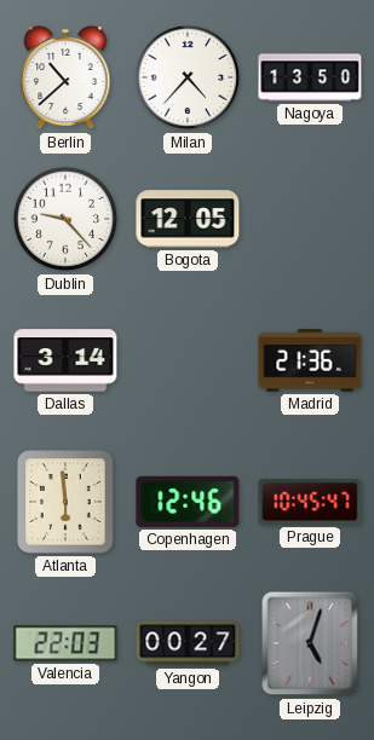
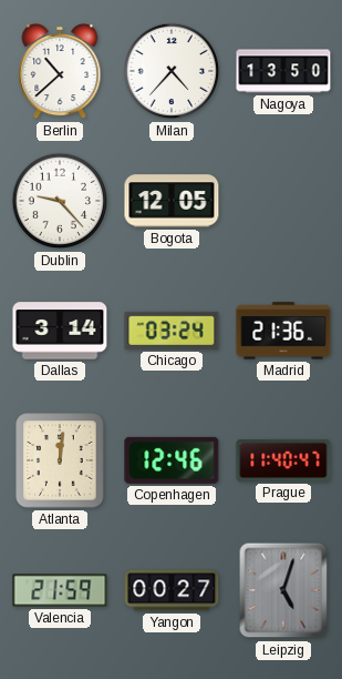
Chicago: none -> 03:24
Atlanta: 5:59 -> 12:01
Prague: 10:45 -> 11:40
Valencia: 22:03 -> 21:59
